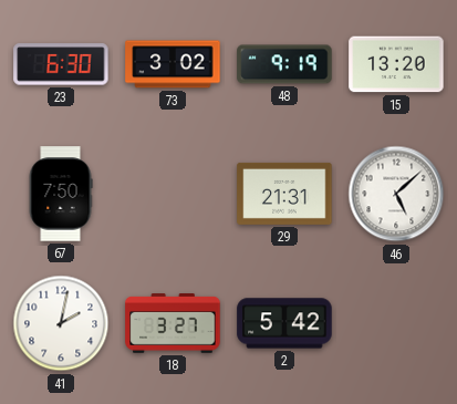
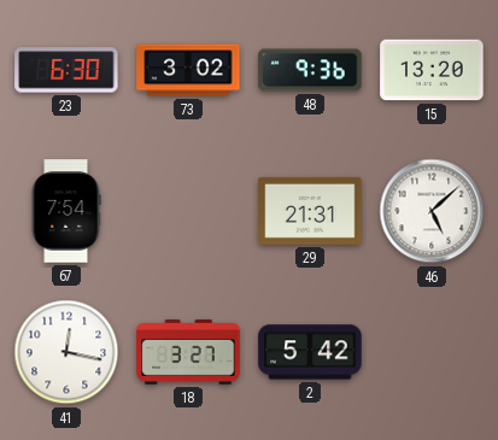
48: 9:19 -> 9:36
67: 7:50 -> 7:54
41: 2:02 -> 12:17
